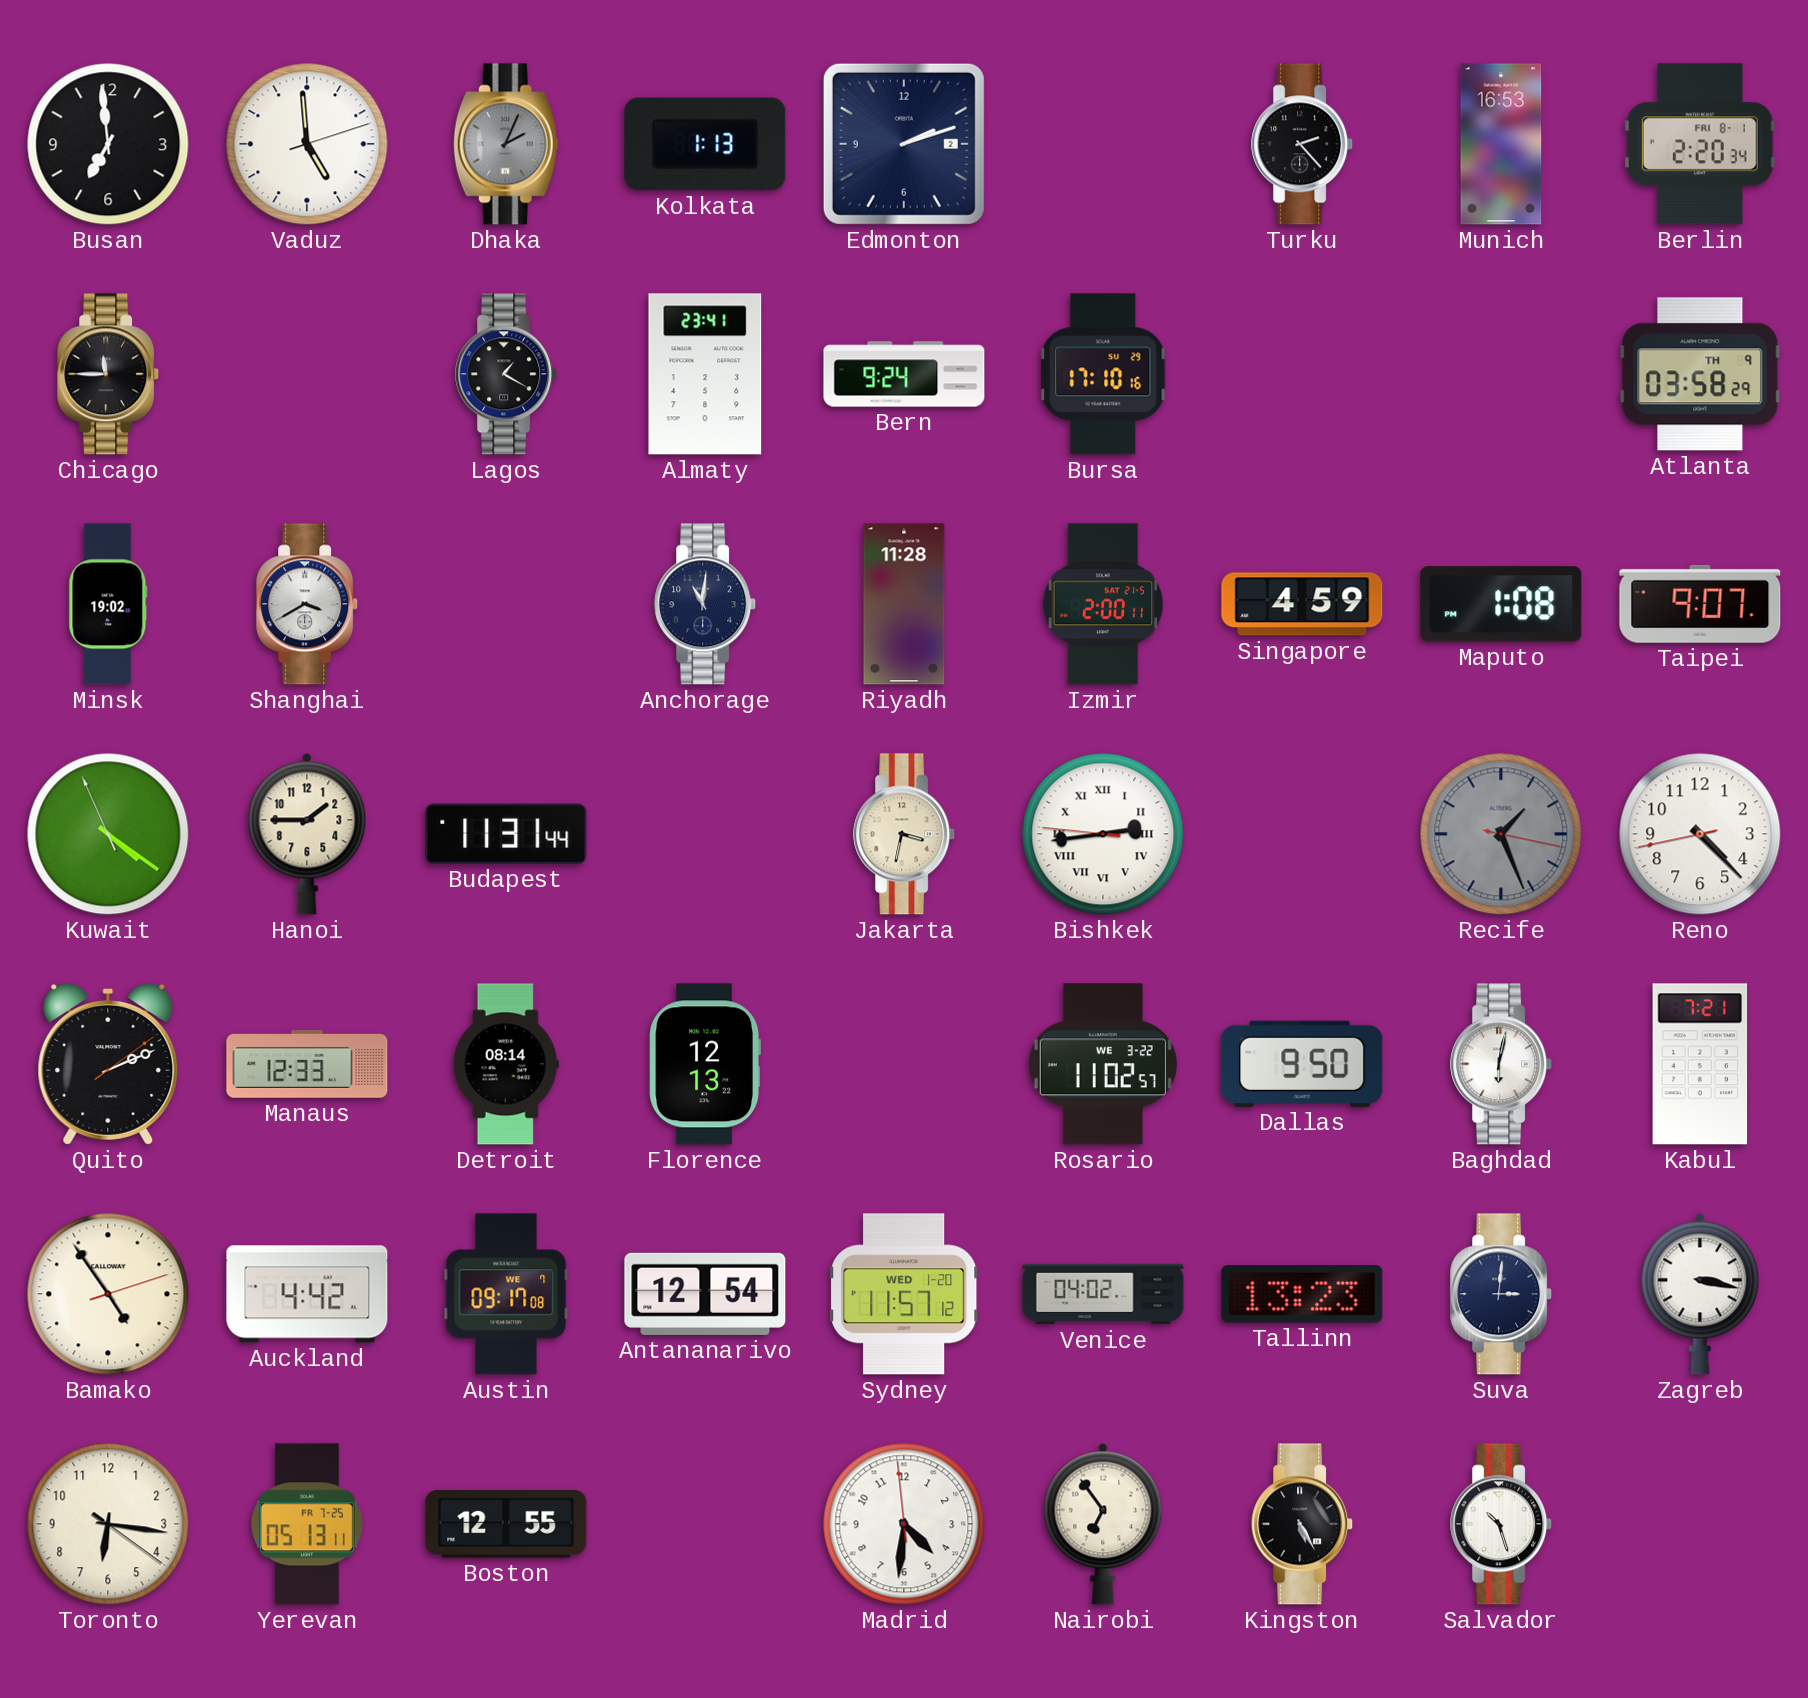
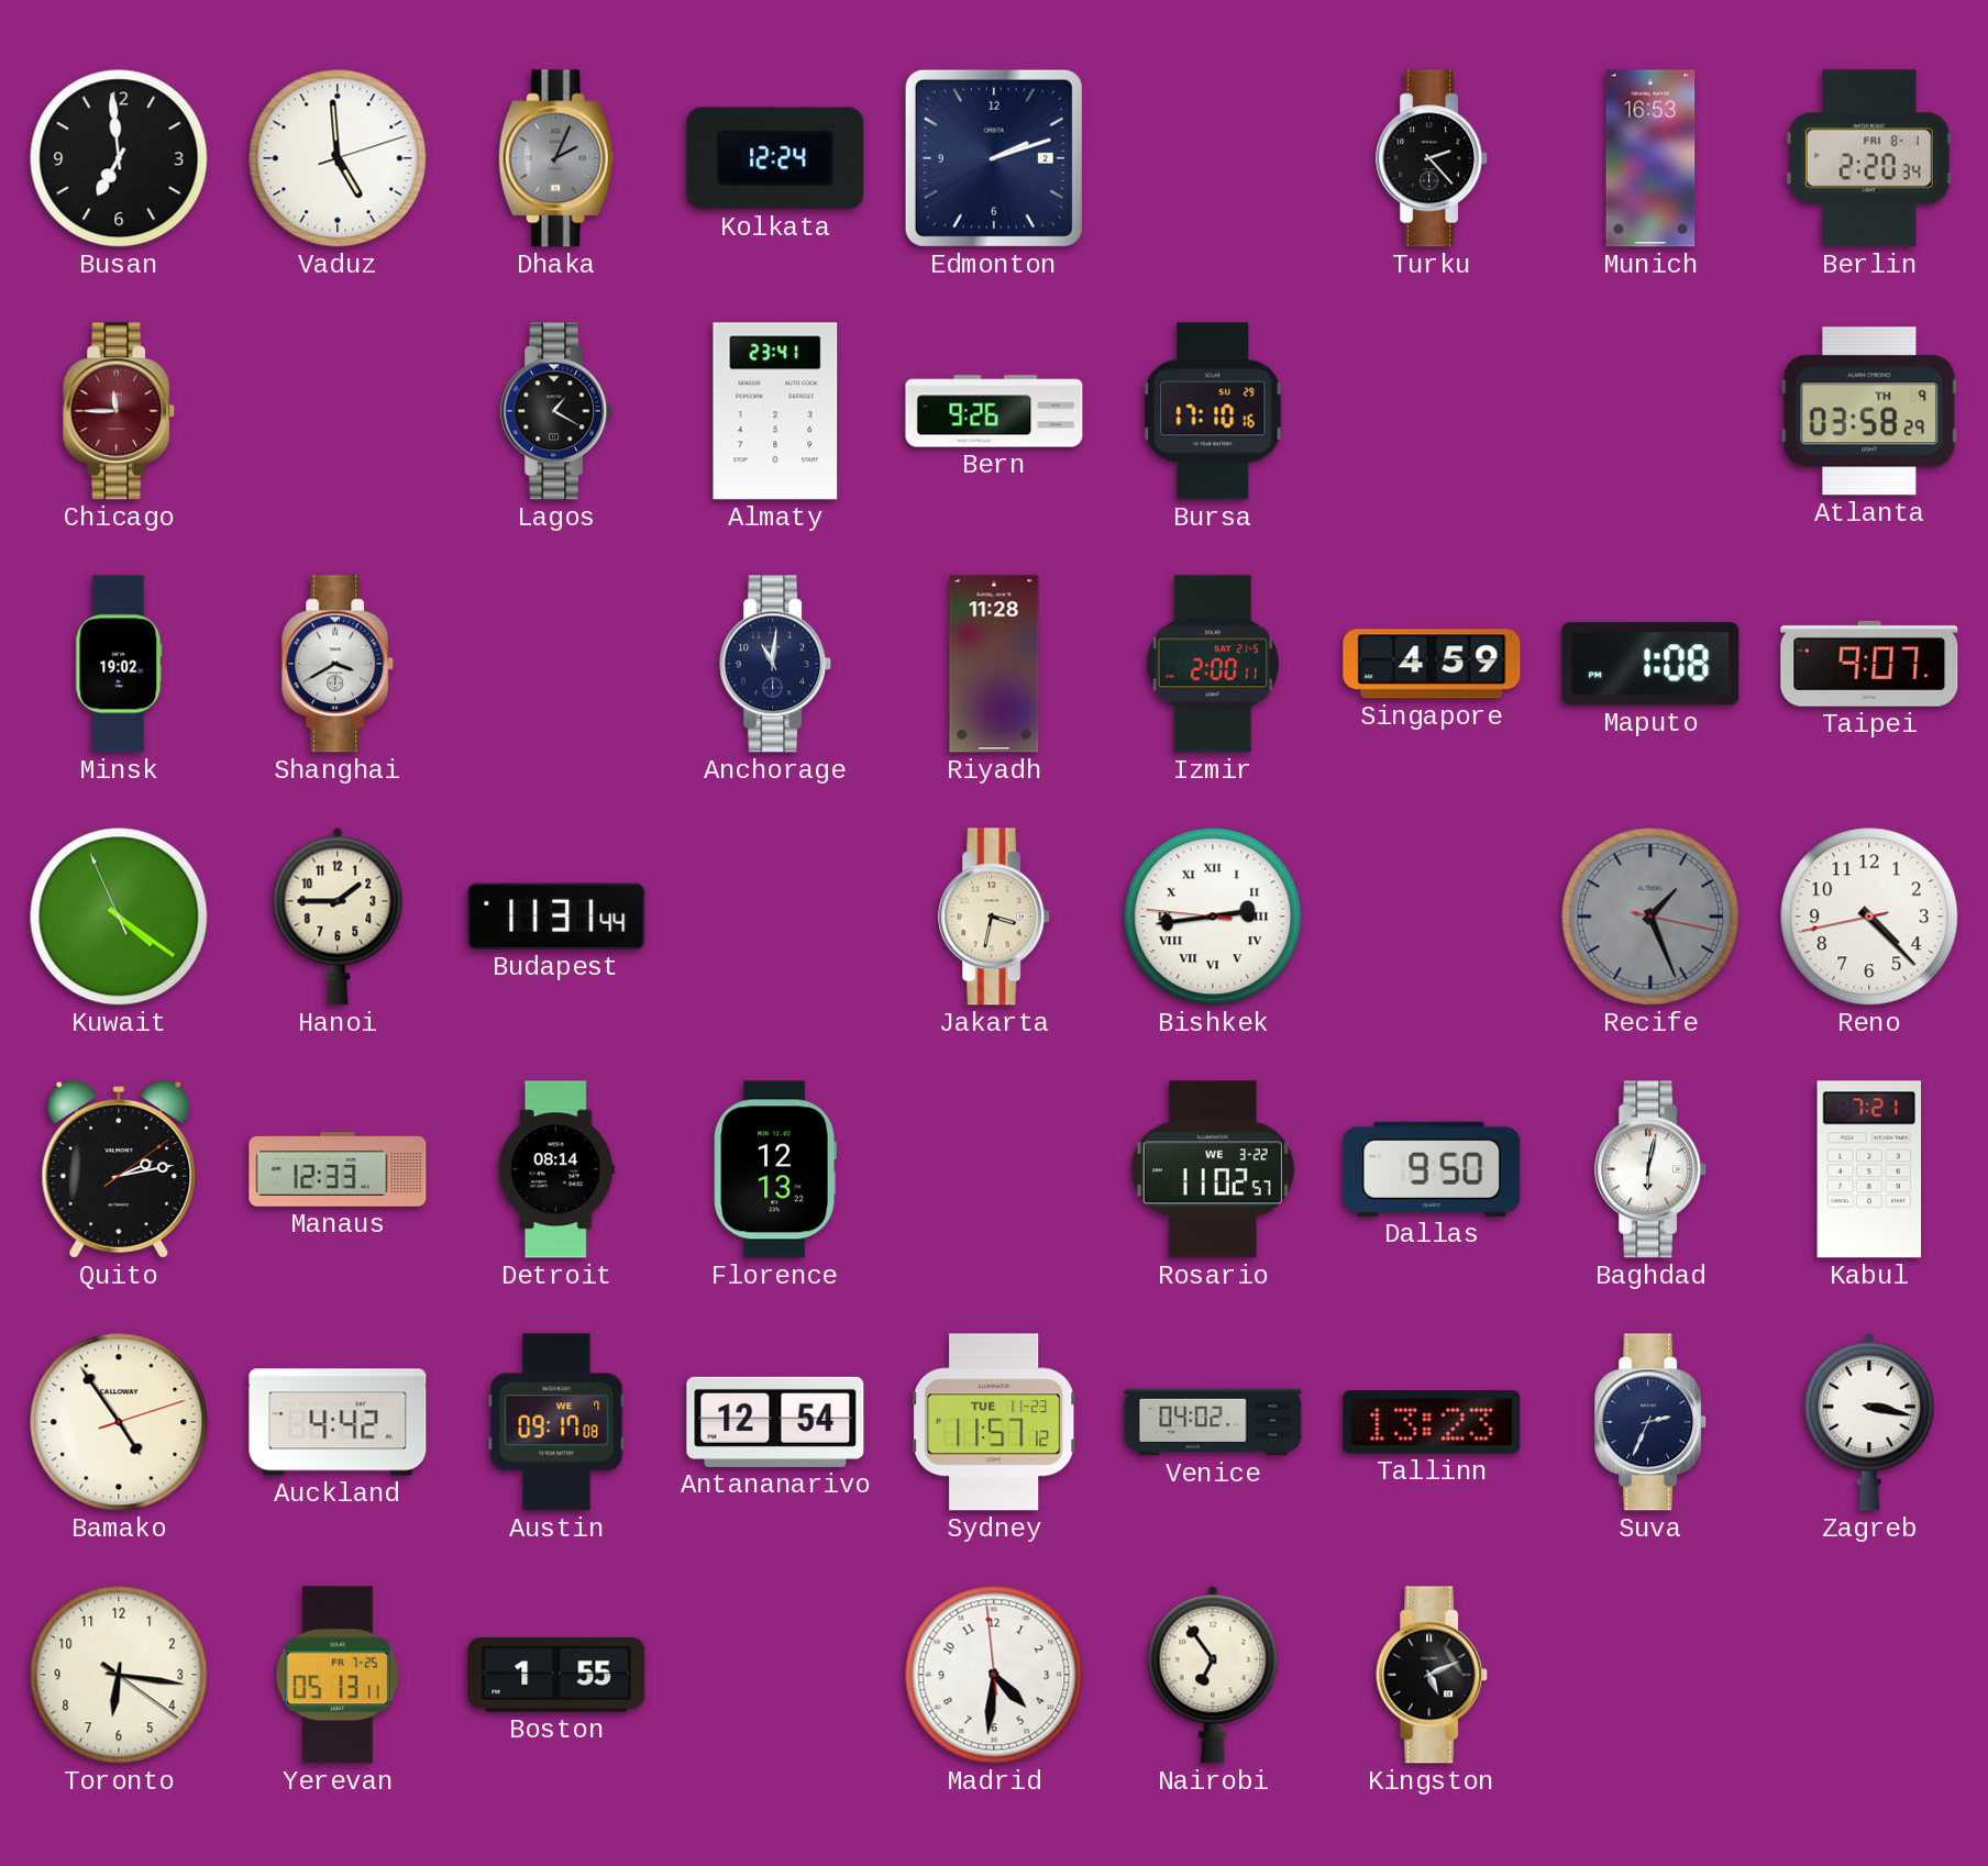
Kolkata: 1:13 -> 12:24
Chicago dial: black -> burgundy
Bern: 9:24 -> 9:26
Quito: 2:11 -> 2:13
Sydney date: WED 1-20 -> TUE 11-23
Suva: 3:01 -> 2:34
Boston: 12:55 -> 1:55
Kingston: 5:25 -> 5:11
Salvador: 10:27 -> none
